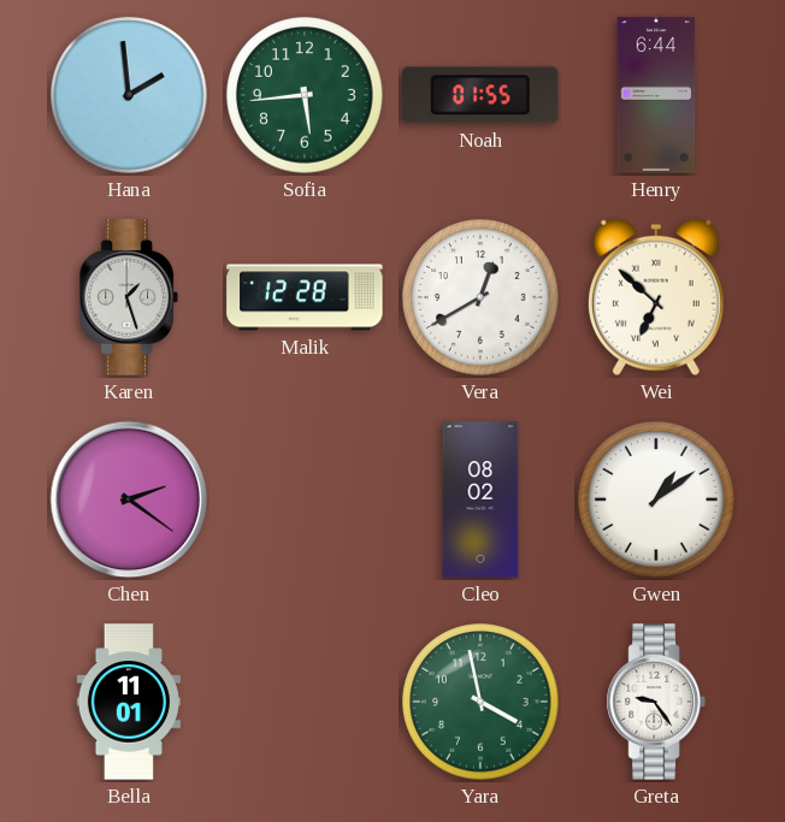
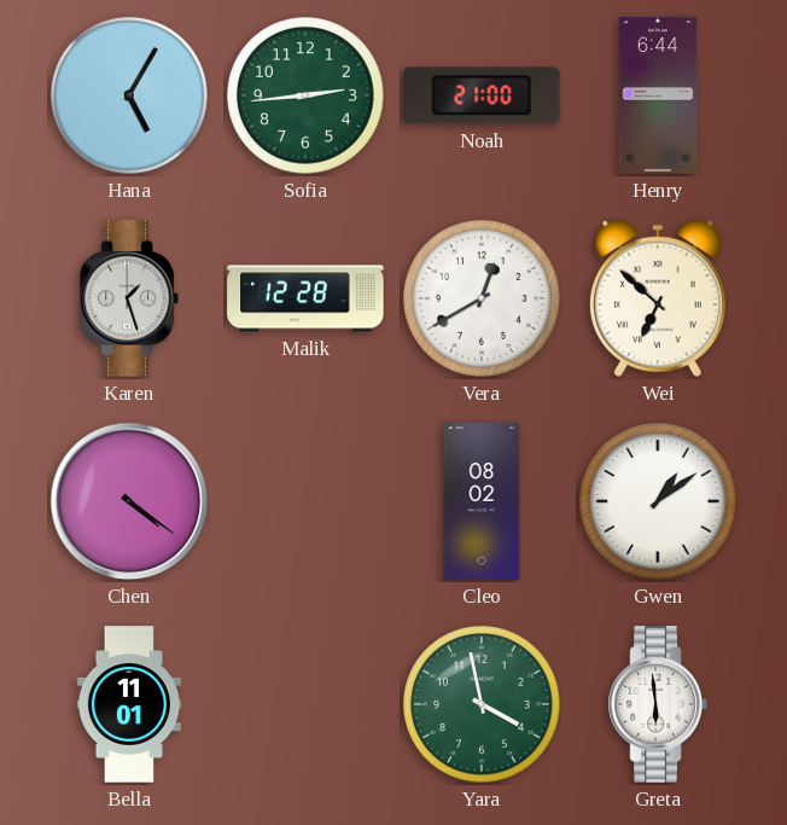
Hana: 1:59 -> 5:05
Sofia: 5:44 -> 2:44
Noah: 01:55 -> 21:00
Chen: 2:21 -> 4:21
Greta: 9:24 -> 5:59
